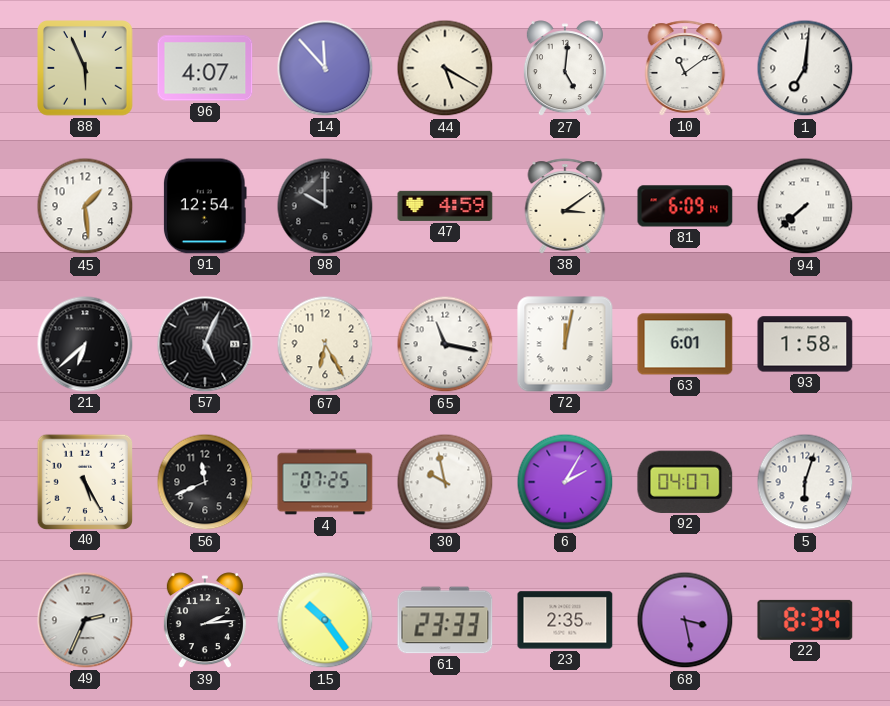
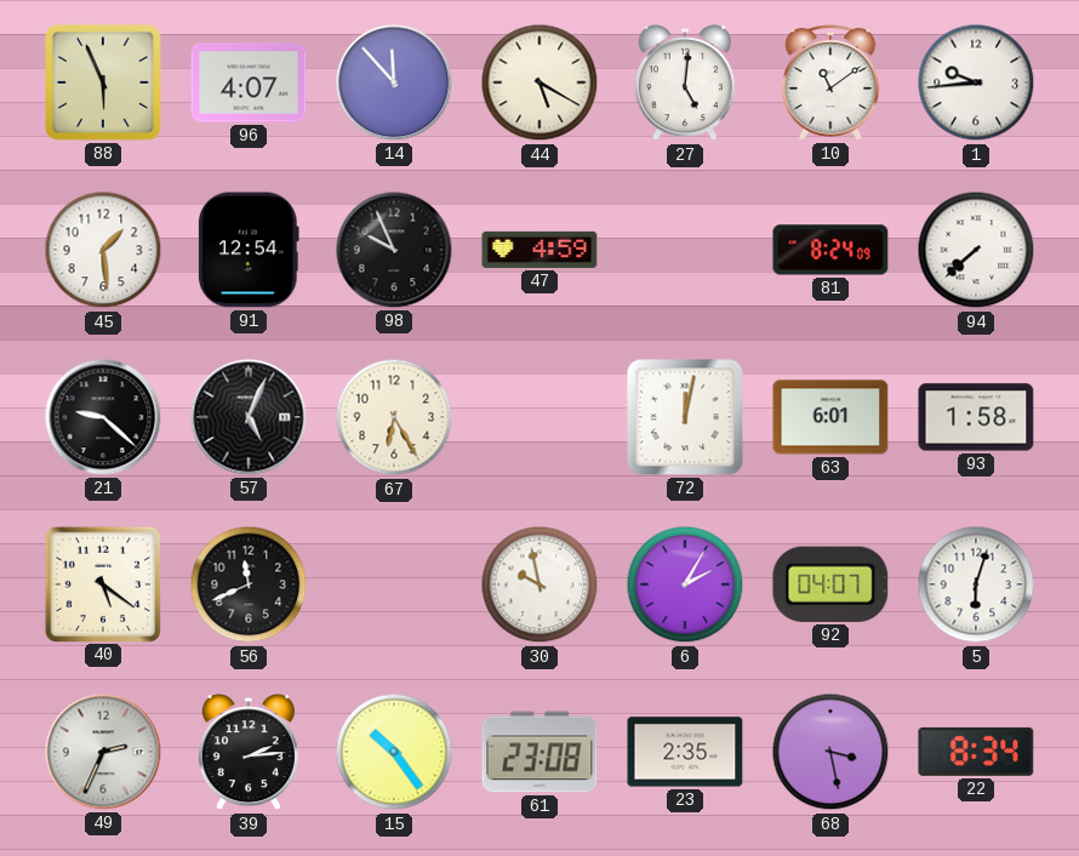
1: 7:01 -> 9:44
98: 10:00 -> 9:56
38: 3:09 -> none
81: 6:09 -> 8:24
21: 6:38 -> 9:22
65: 11:17 -> none
40: 5:25 -> 5:21
4: 07:25 -> none
61: 23:33 -> 23:08
